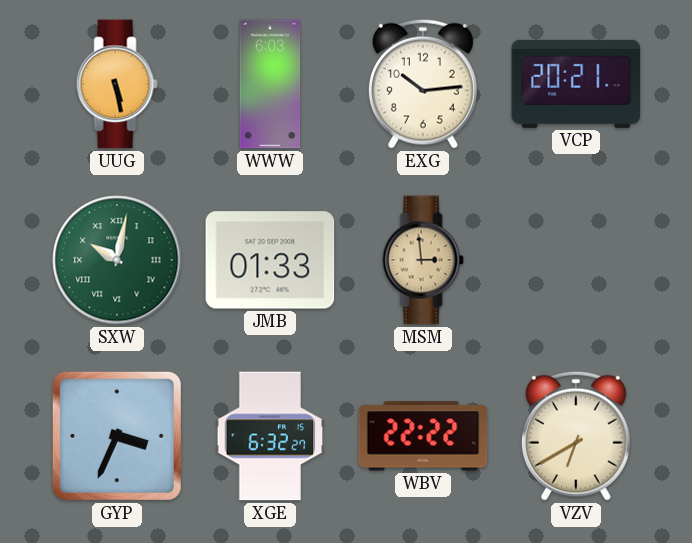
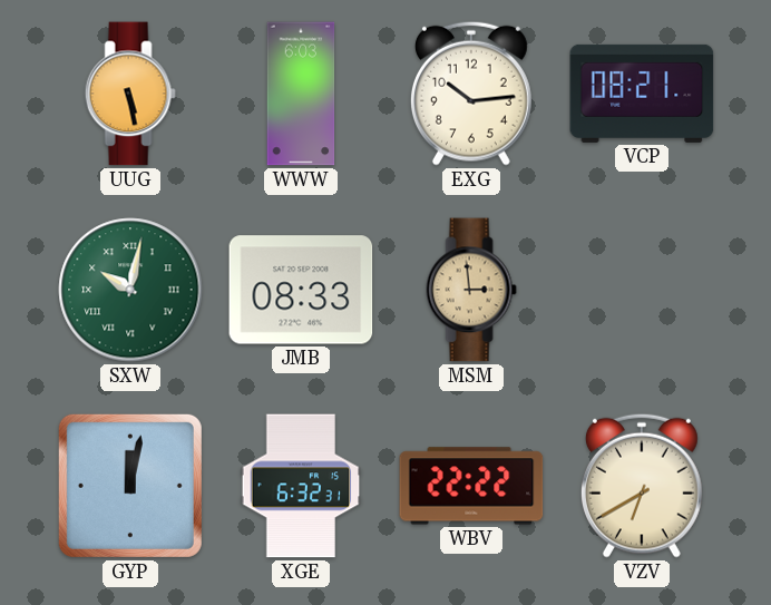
VCP: 20:21 -> 08:21
JMB: 01:33 -> 08:33
GYP: 3:34 -> 12:02
XGE: 6:32:27 -> 6:32:31
